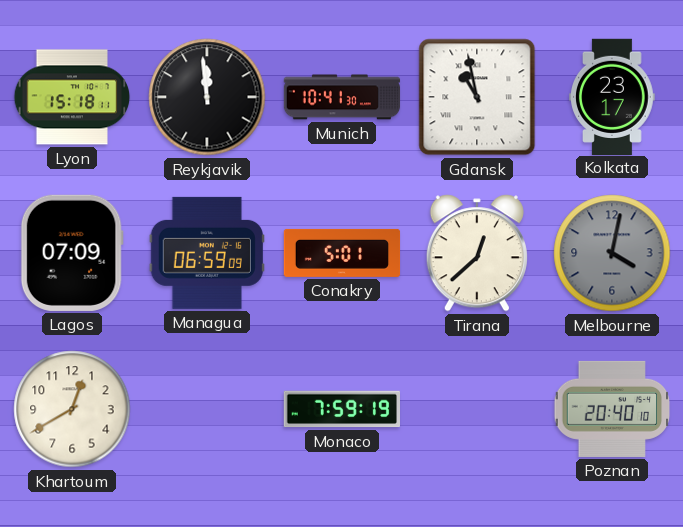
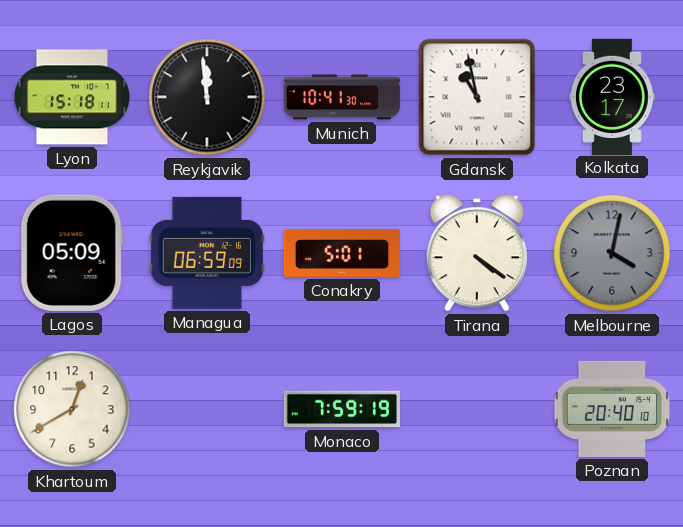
Lagos: 07:09 -> 05:09
Tirana: 12:38 -> 4:21
